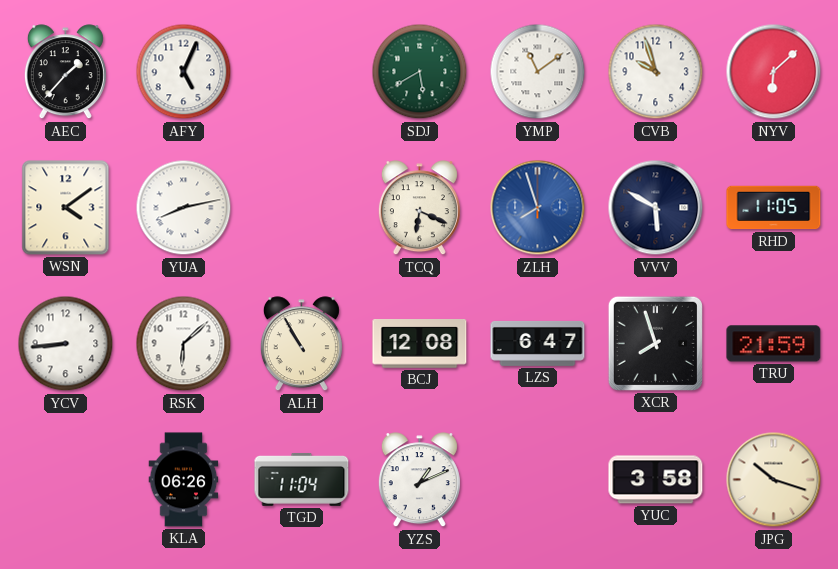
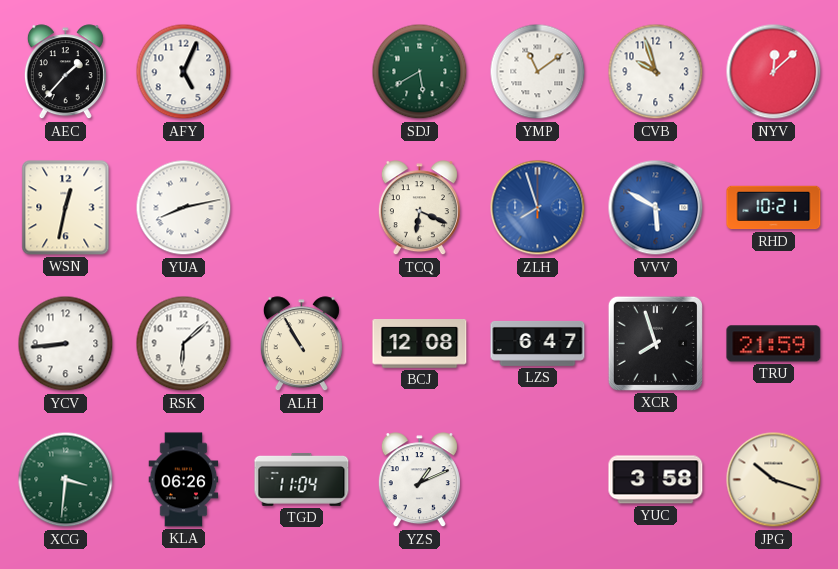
NYV: 6:08 -> 12:08
WSN: 4:09 -> 12:32
VVV dial: navy -> blue
RHD: 11:05 -> 10:21
XCG: none -> 3:31
